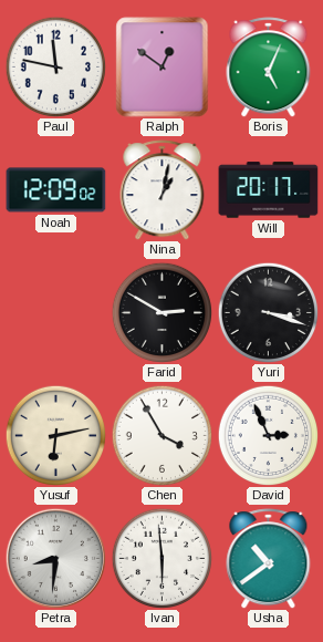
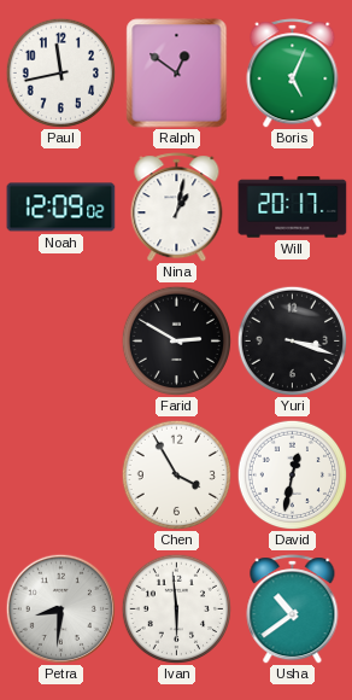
Paul: 11:47 -> 11:43
Yusuf: 6:13 -> none
David: 2:56 -> 12:32
